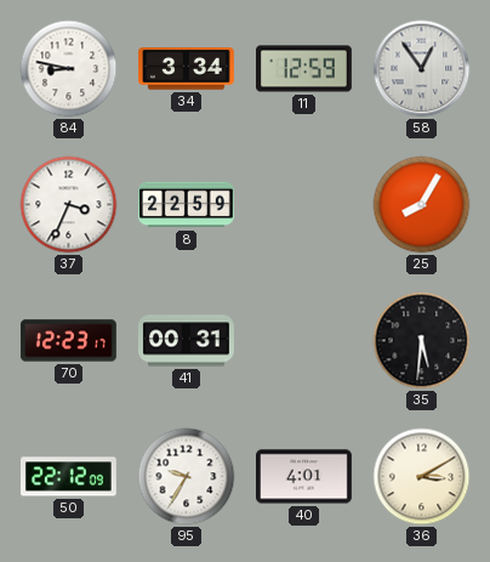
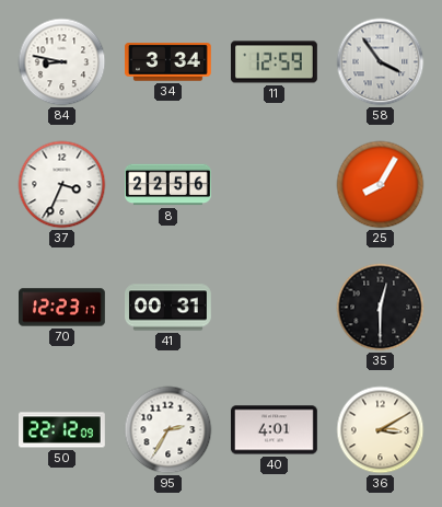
58: 12:54 -> 3:54
8: 22:59 -> 22:56
35: 5:31 -> 12:30
95: 9:35 -> 2:35
